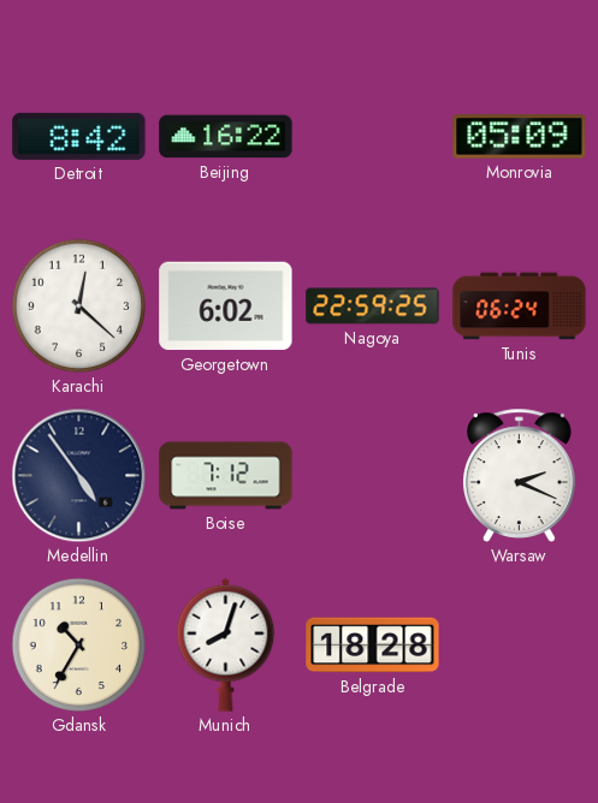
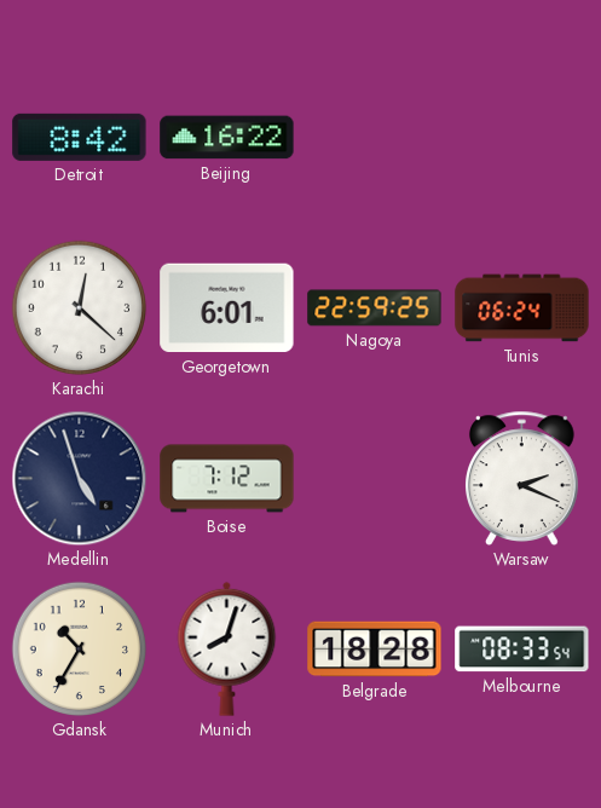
Monrovia: 05:09 -> none
Georgetown: 6:02 -> 6:01
Medellin: 4:54 -> 4:57
Melbourne: none -> 08:33
